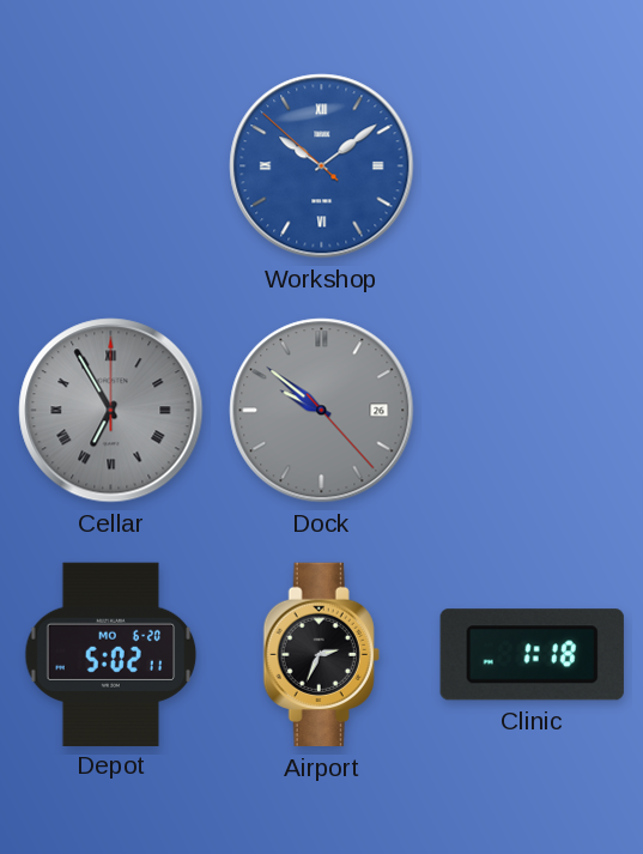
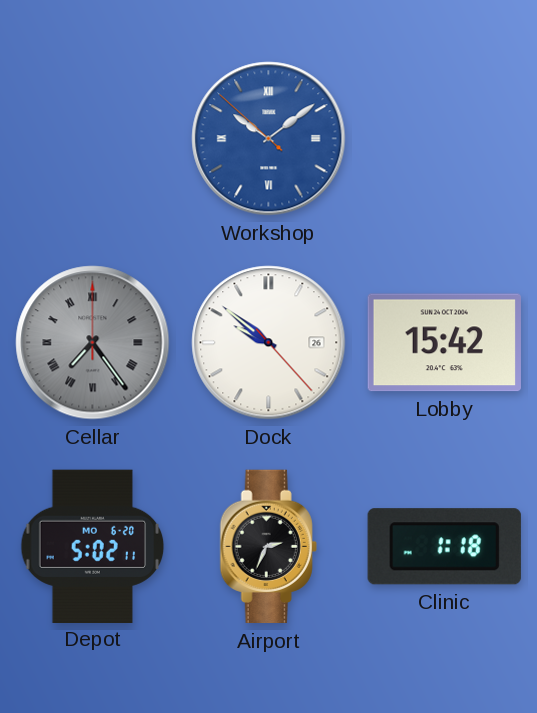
Cellar: 6:55 -> 7:24
Dock dial: grey -> white
Lobby: none -> 15:42
